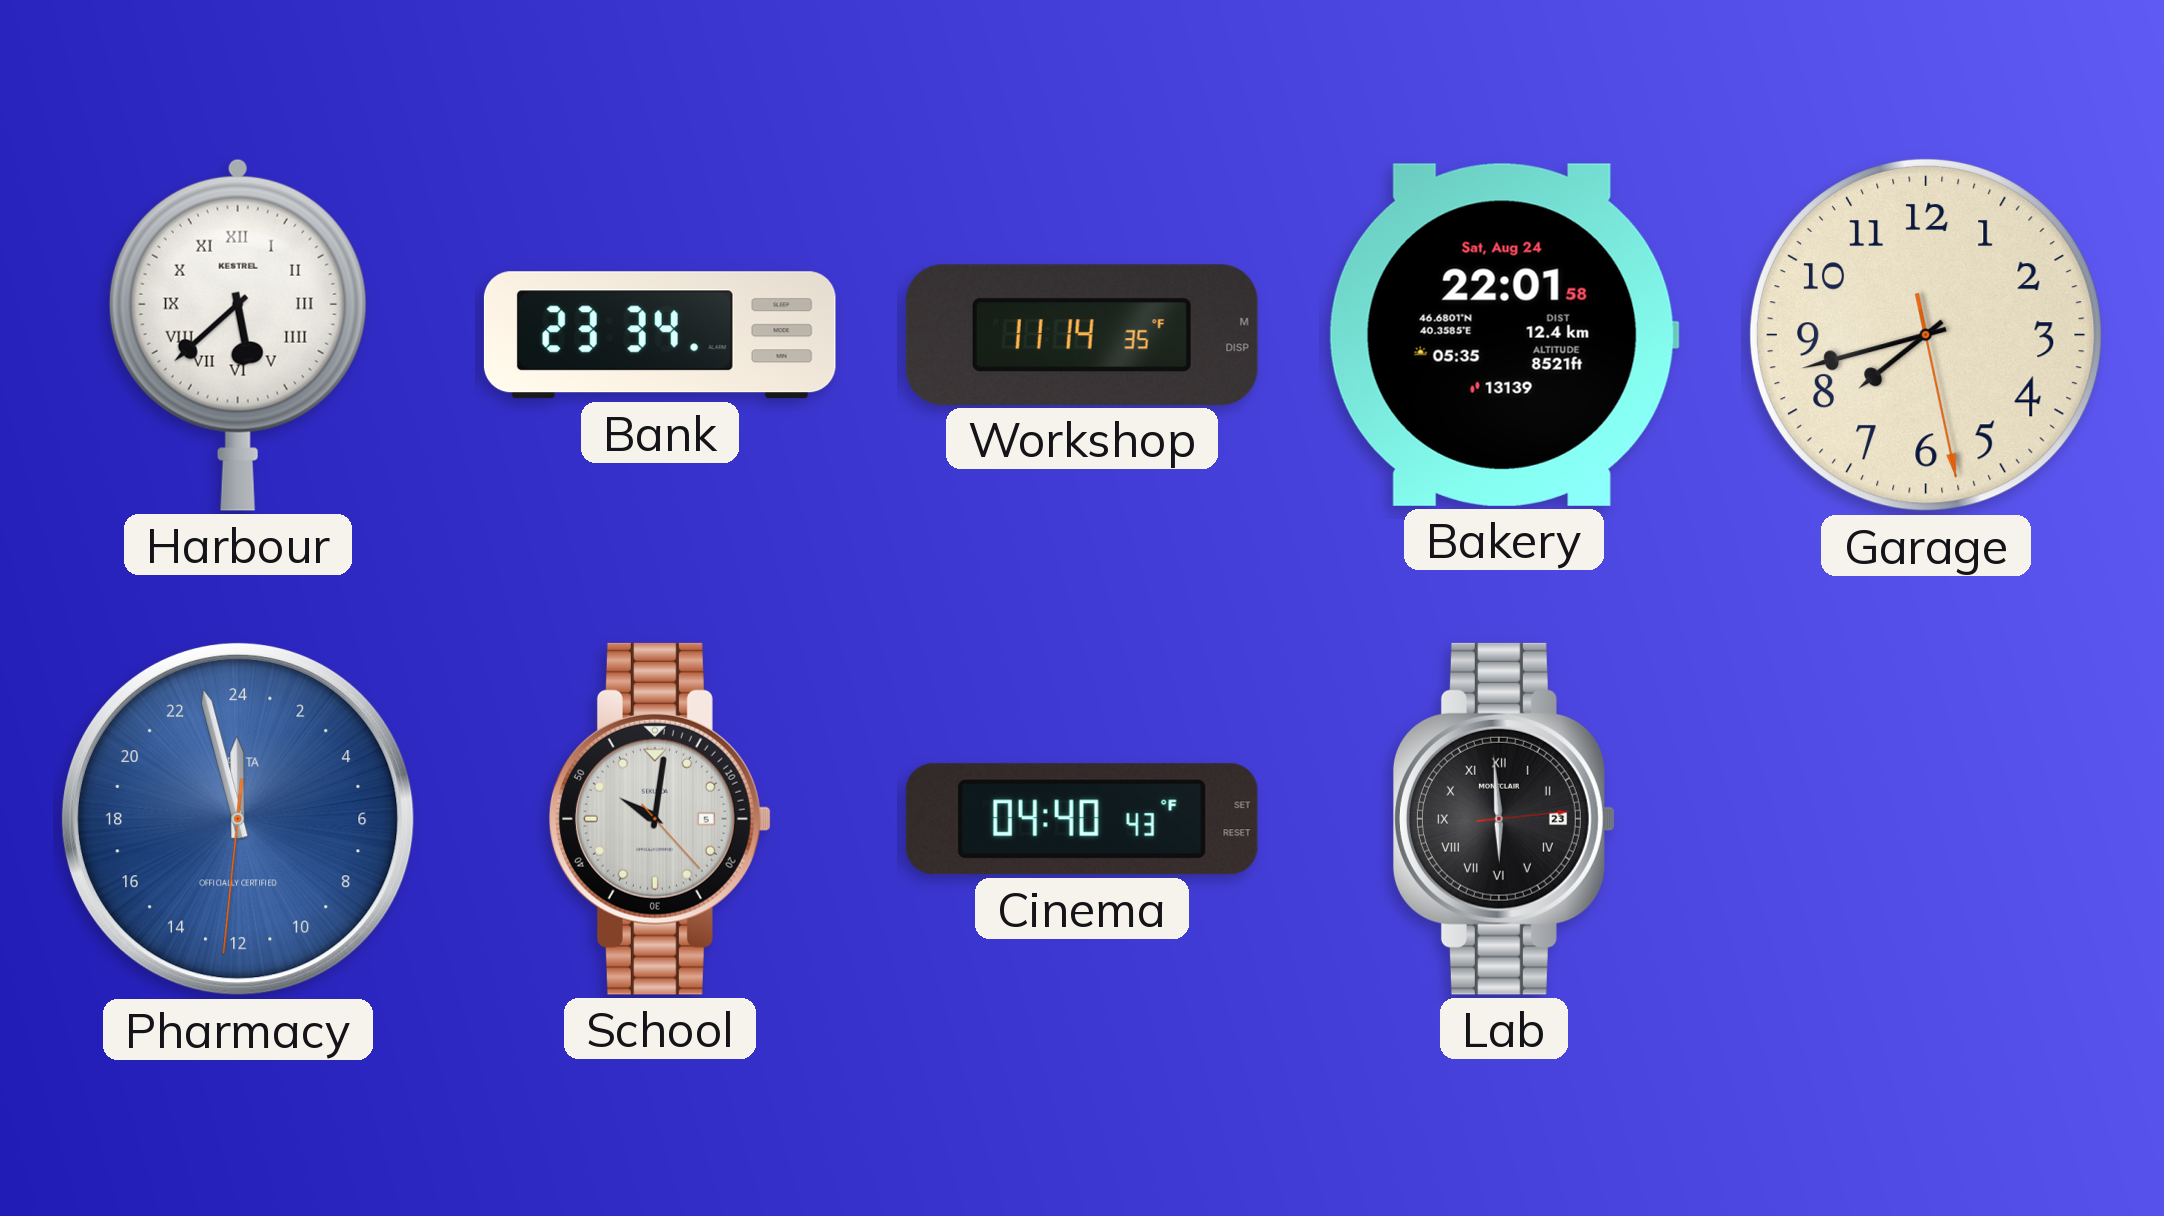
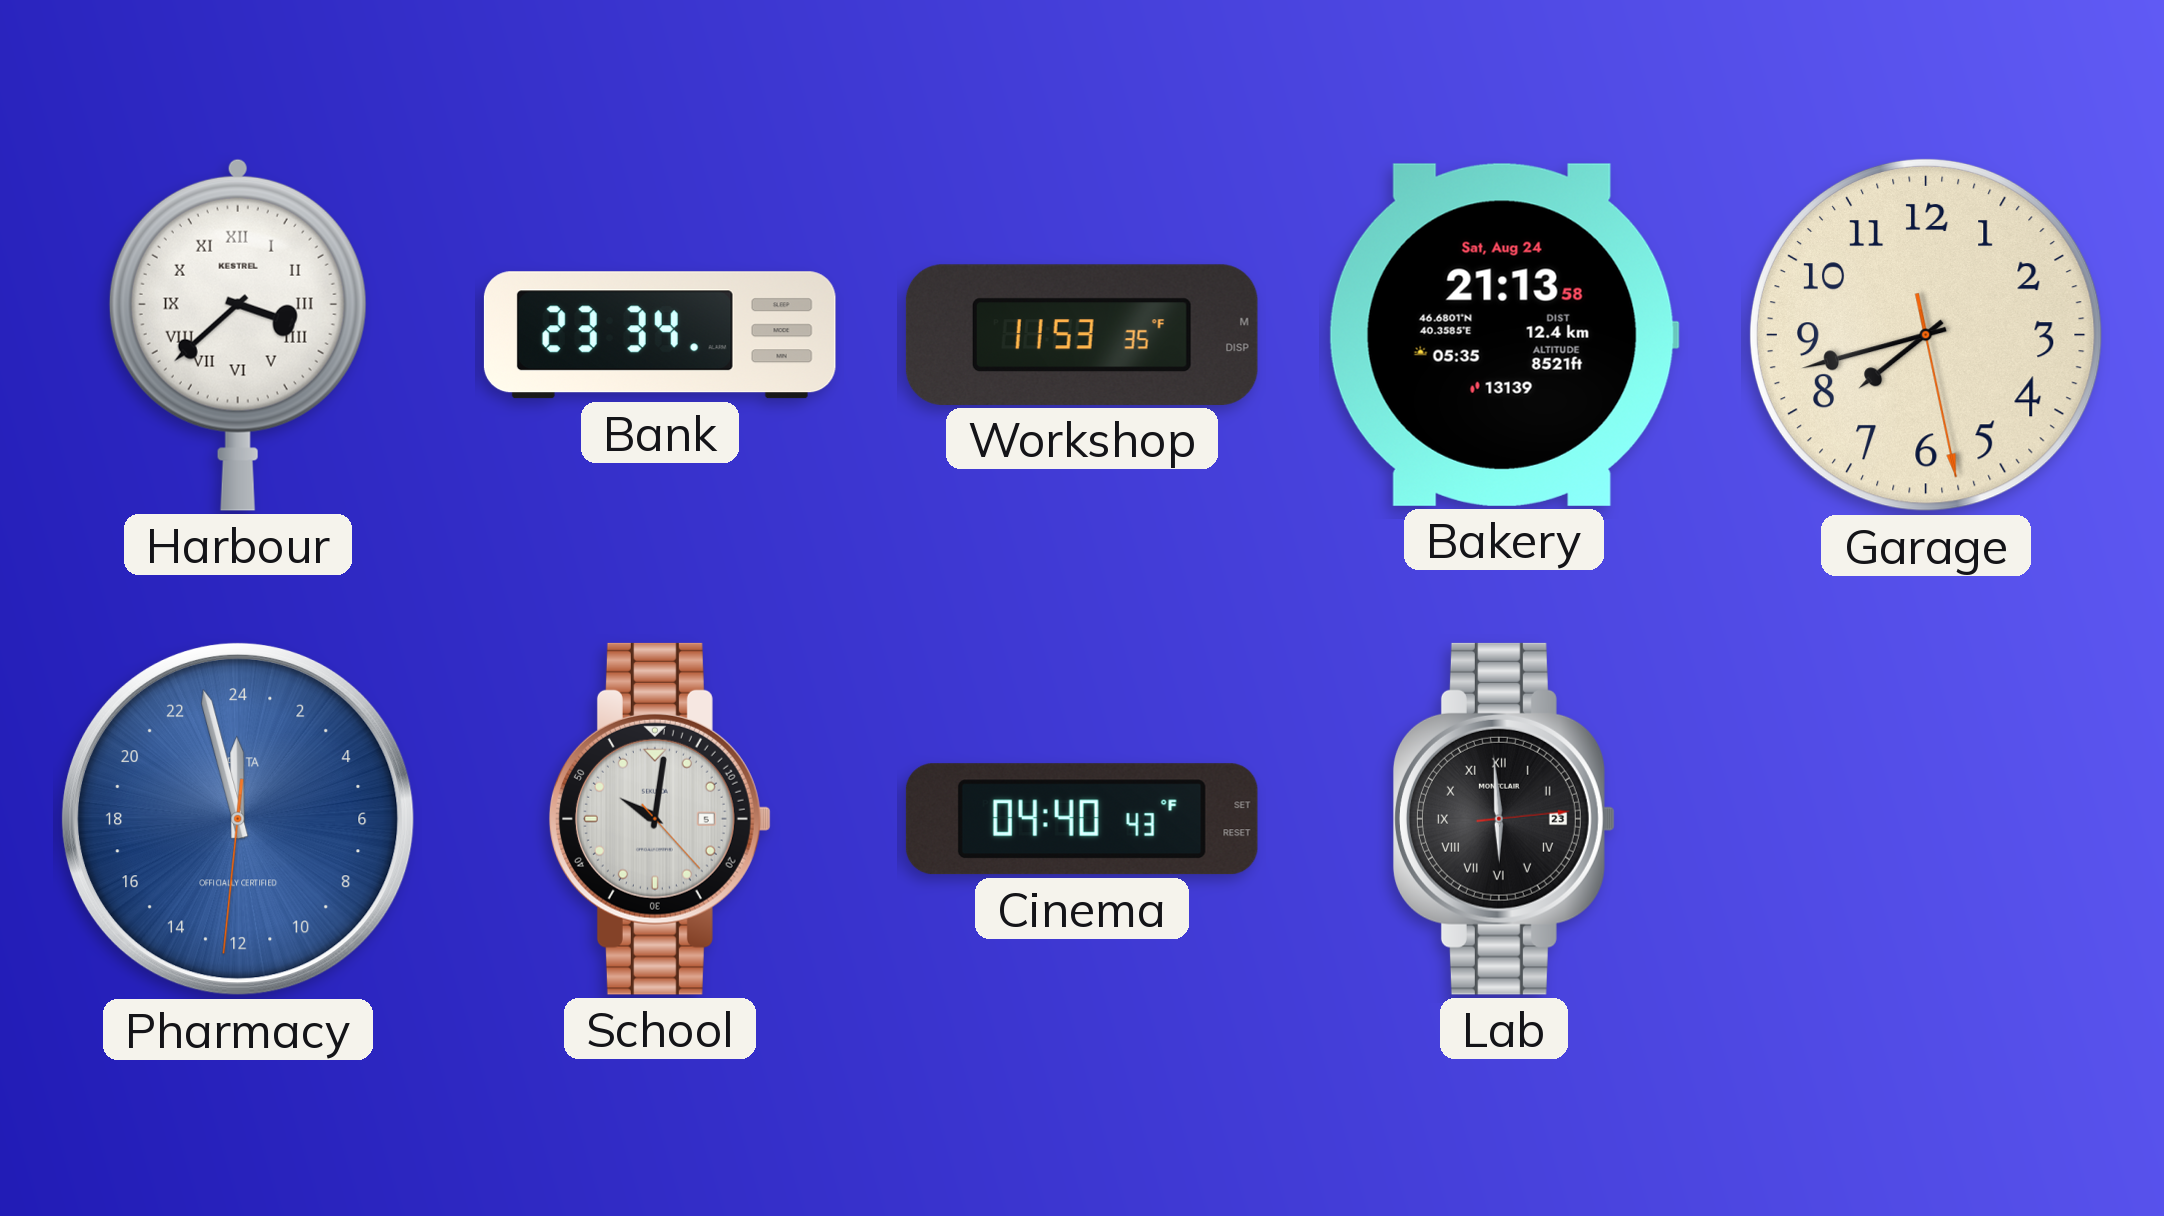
Harbour: 5:38 -> 3:38
Workshop: 11:14 -> 11:53
Bakery: 22:01 -> 21:13
